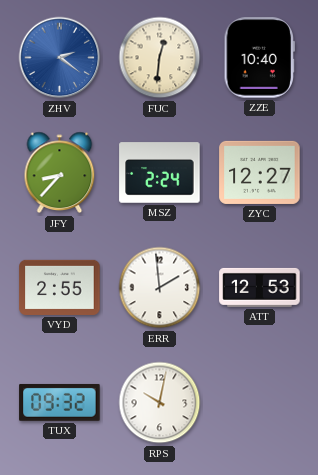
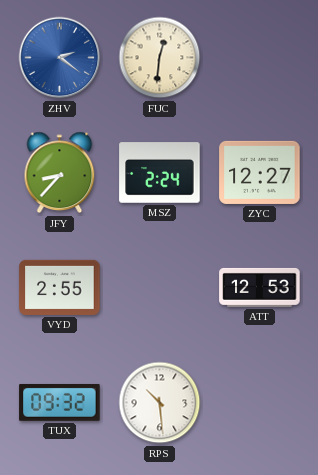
ZZE: 10:40 -> none
ERR: 1:59 -> none
RPS: 10:02 -> 10:29
